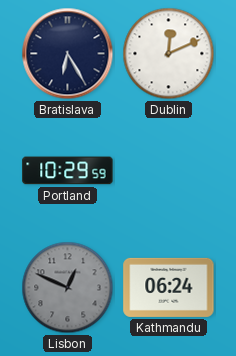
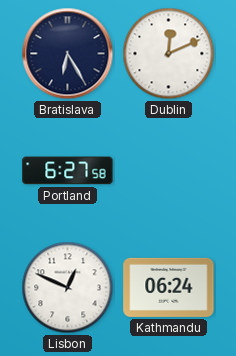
Portland: 10:29 -> 6:27
Lisbon dial: grey -> white
